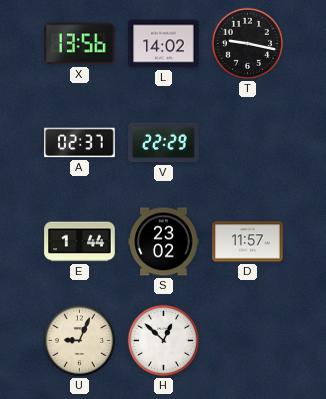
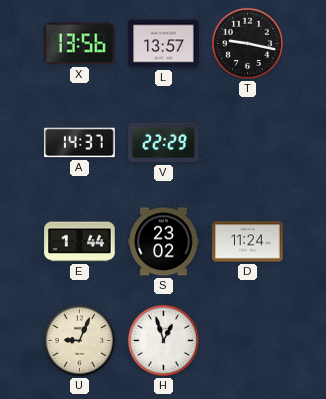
L: 14:02 -> 13:57
A: 02:37 -> 14:37
D: 11:57 -> 11:24
H: 12:52 -> 12:57
